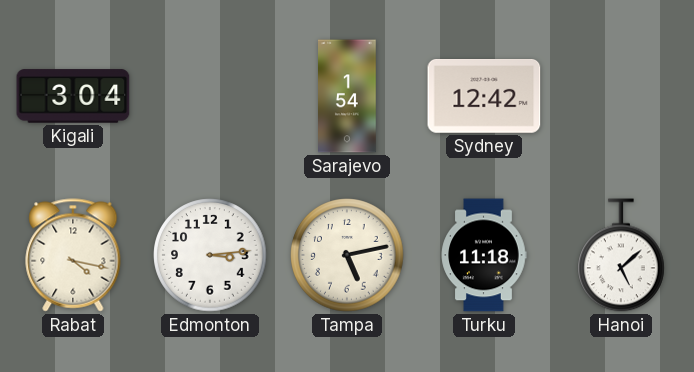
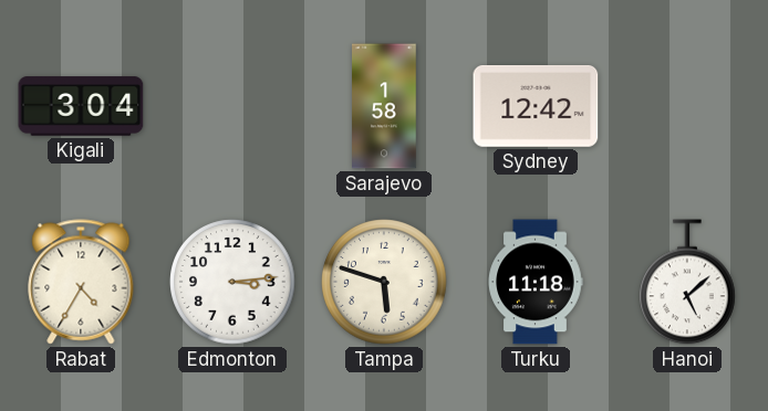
Sarajevo: 1:54 -> 1:58
Rabat: 4:17 -> 4:35
Tampa: 5:13 -> 5:48
